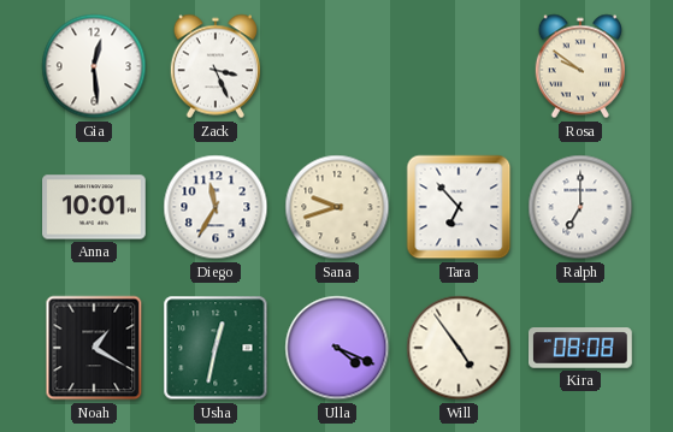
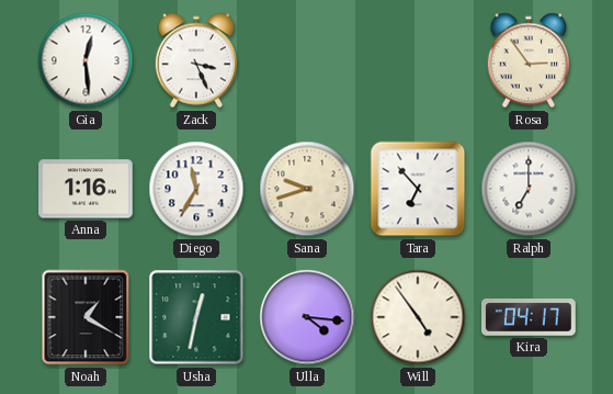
Rosa: 9:51 -> 2:54
Anna: 10:01 -> 1:16
Ulla: 4:19 -> 4:16
Kira: 08:08 -> 04:17
